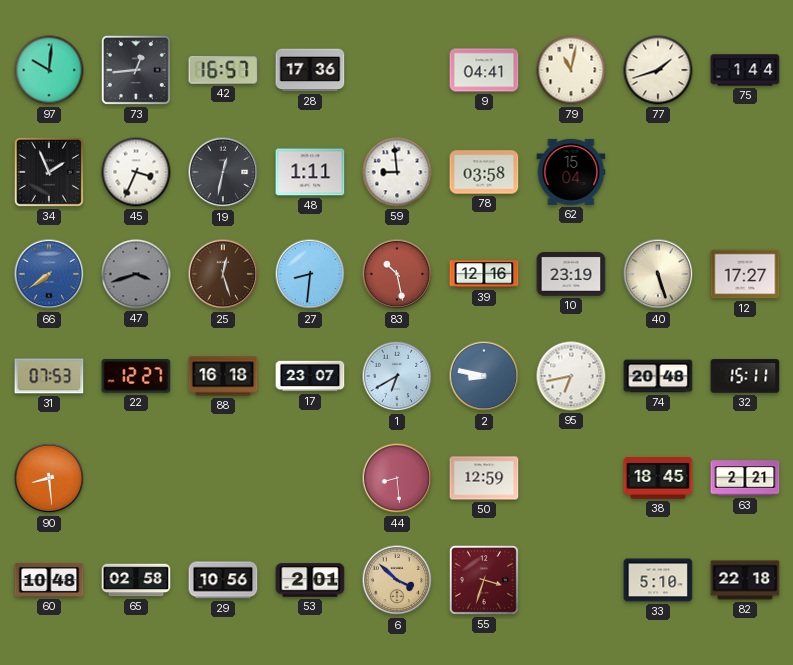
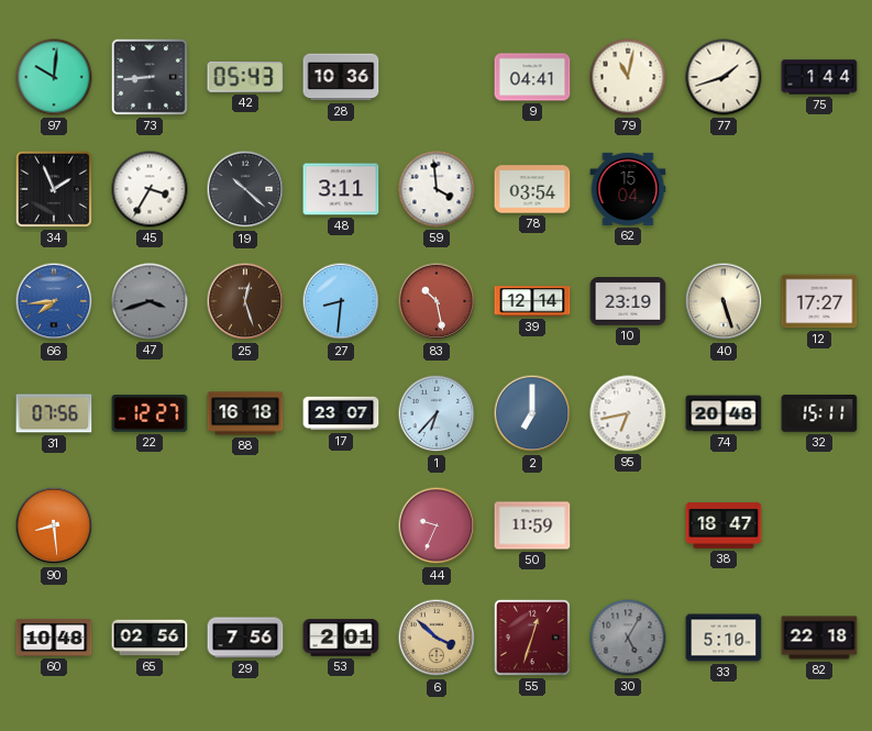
73: 12:44 -> 8:44
42: 16:57 -> 05:43
28: 17:36 -> 10:36
45: 3:34 -> 3:35
19: 12:32 -> 10:22
48: 1:11 -> 3:11
59: 8:59 -> 3:59
78: 03:58 -> 03:54
66: 7:39 -> 7:44
39: 12:16 -> 12:14
31: 07:53 -> 07:56
1: 6:40 -> 6:37
2: 8:47 -> 7:00
44: 8:29 -> 9:34
50: 12:59 -> 11:59
38: 18:45 -> 18:47
63: 2:21 -> none
65: 02:58 -> 02:56
29: 10:56 -> 7:56
55: 3:33 -> 12:33
30: none -> 5:05
